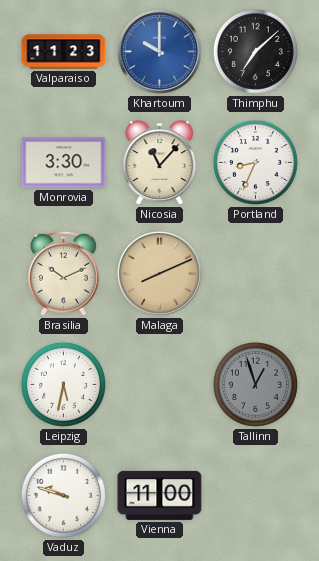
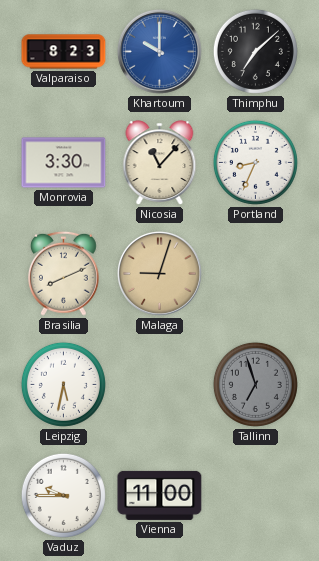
Valparaiso: 11:23 -> 8:23
Brasilia: 10:11 -> 8:11
Malaga: 8:11 -> 9:03
Tallinn: 12:57 -> 6:57
Vaduz: 9:48 -> 9:45
